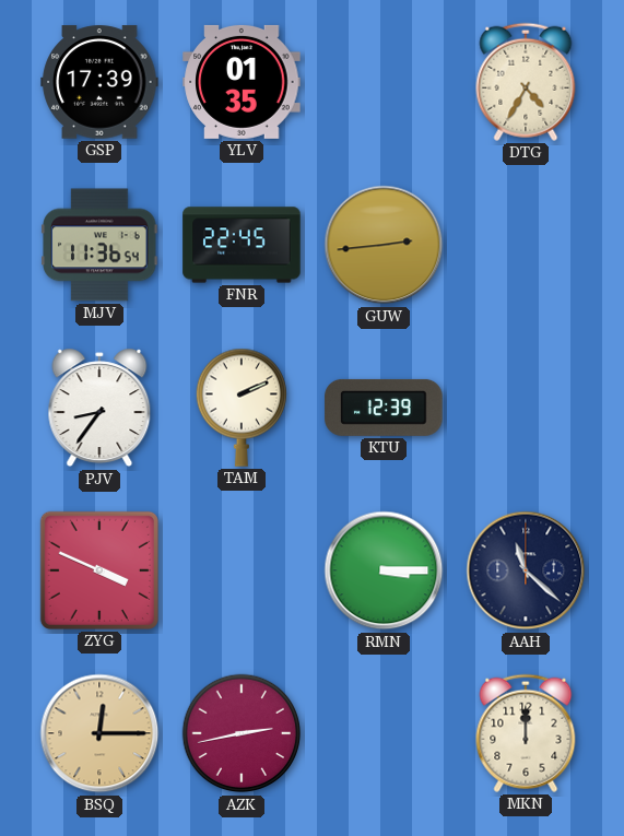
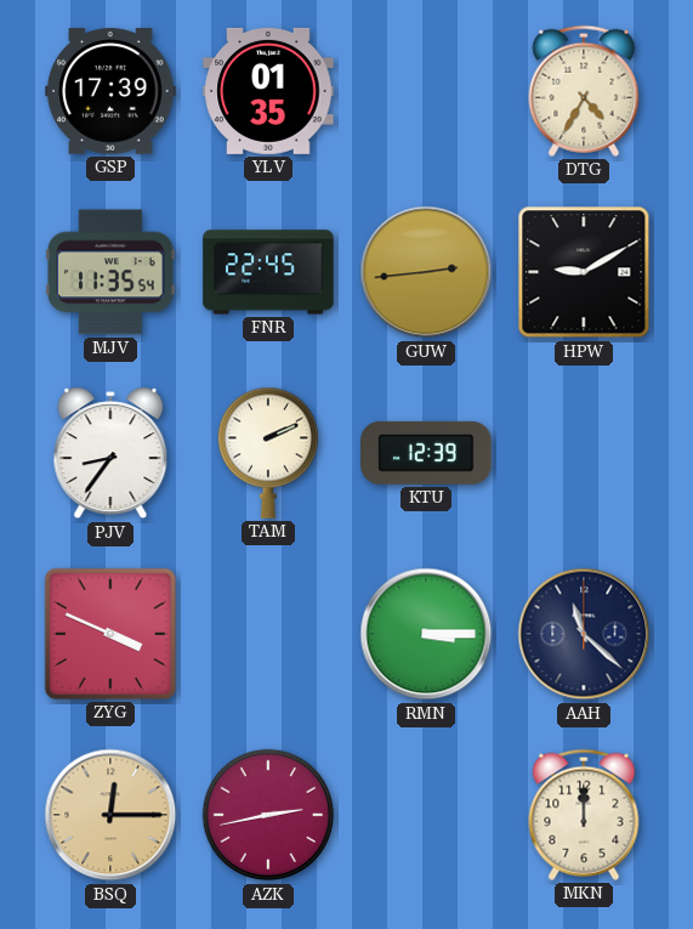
MJV: 11:36 -> 11:35
HPW: none -> 9:10
